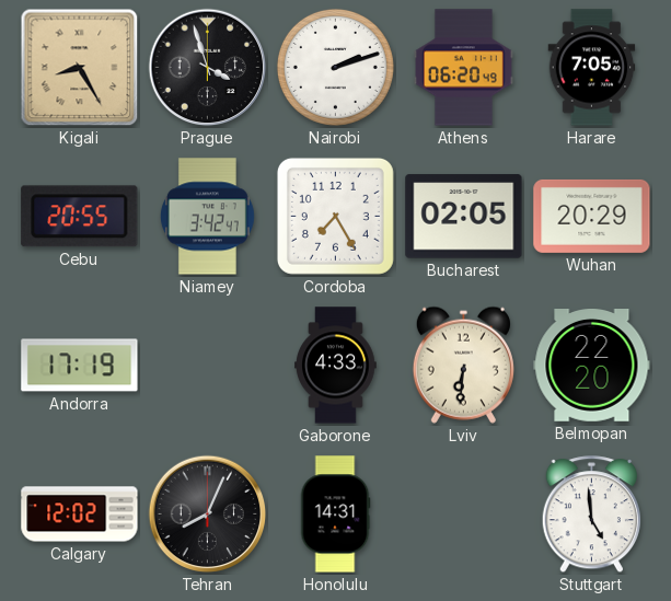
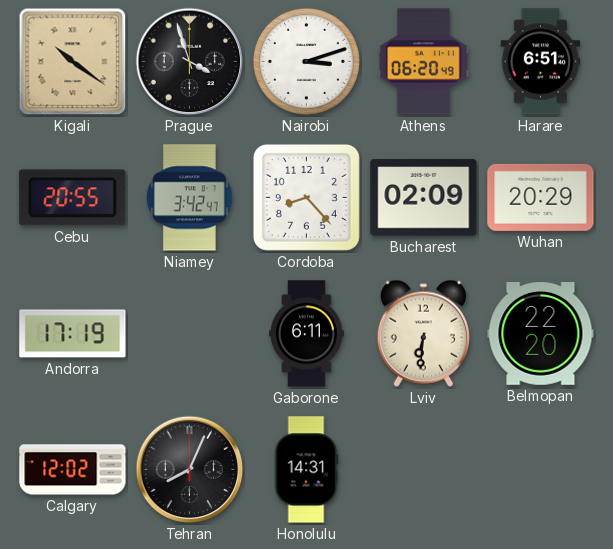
Kigali: 8:25 -> 10:21
Nairobi: 2:12 -> 3:12
Harare: 7:05 -> 6:51
Cordoba: 7:25 -> 8:23
Bucharest: 02:05 -> 02:09
Gaborone: 4:33 -> 6:11
Stuttgart: 4:59 -> none
